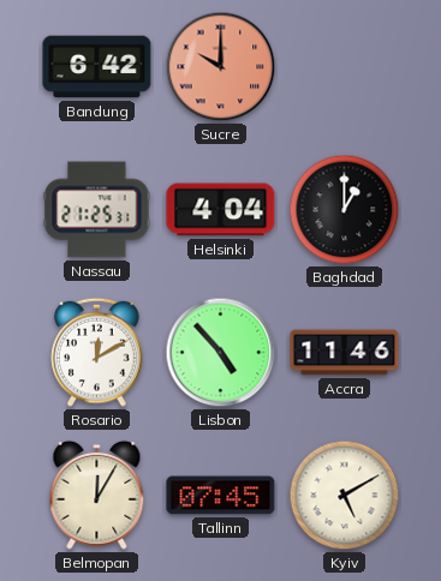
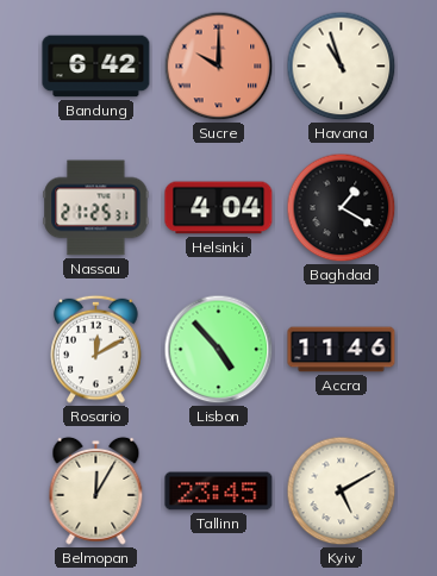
Havana: none -> 10:57
Baghdad: 1:00 -> 1:20
Tallinn: 07:45 -> 23:45
